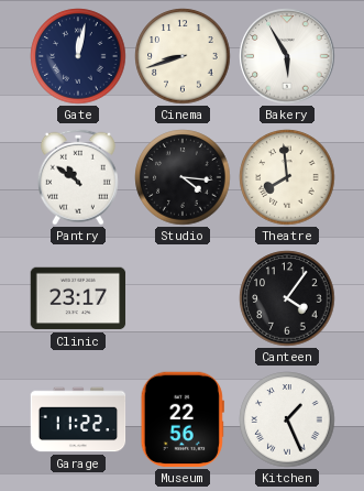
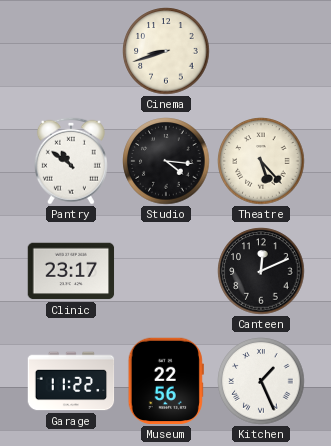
Gate: 12:02 -> none
Bakery: 5:55 -> none
Theatre: 7:59 -> 5:23
Canteen: 4:06 -> 12:11
